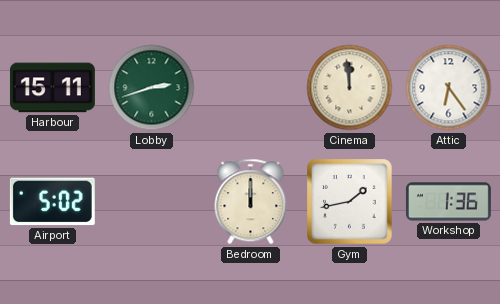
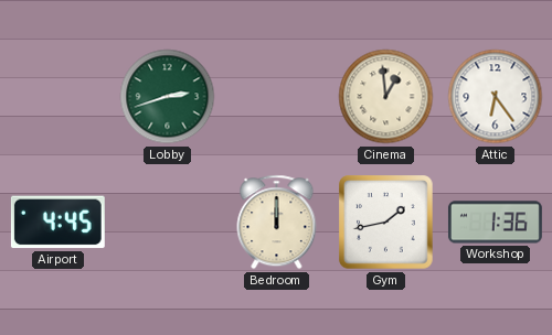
Harbour: 15:11 -> none
Cinema: 11:59 -> 12:59
Airport: 5:02 -> 4:45
